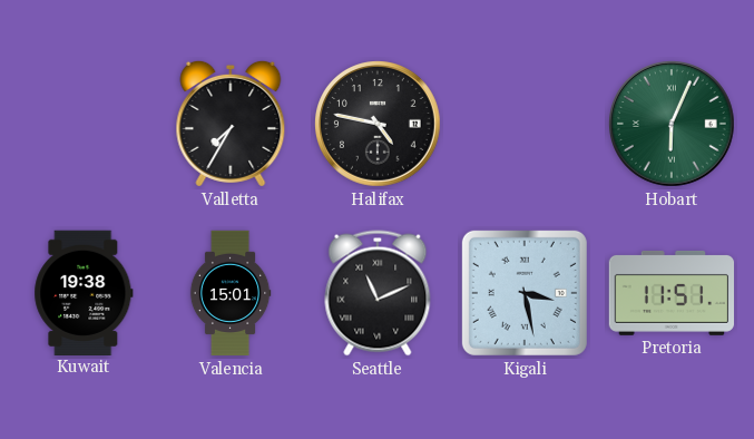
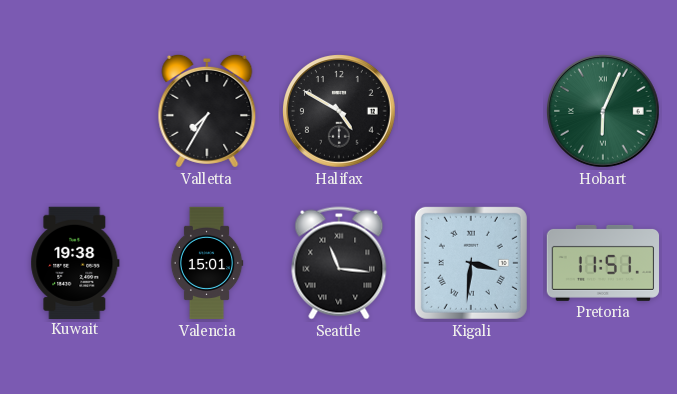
Halifax: 4:47 -> 4:50
Seattle: 11:11 -> 11:16
Kigali: 3:28 -> 3:31
